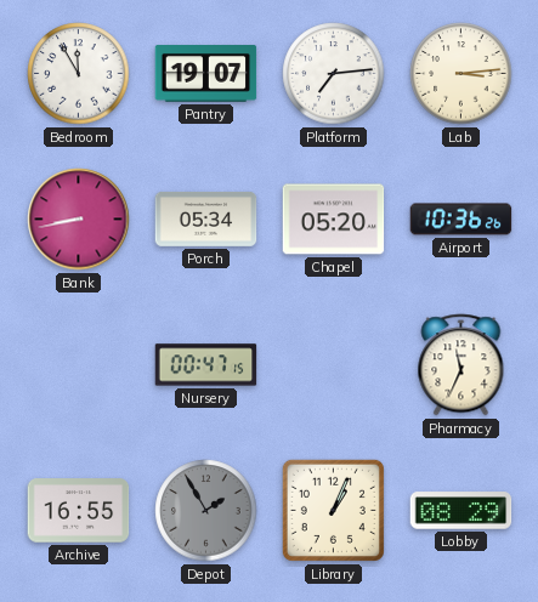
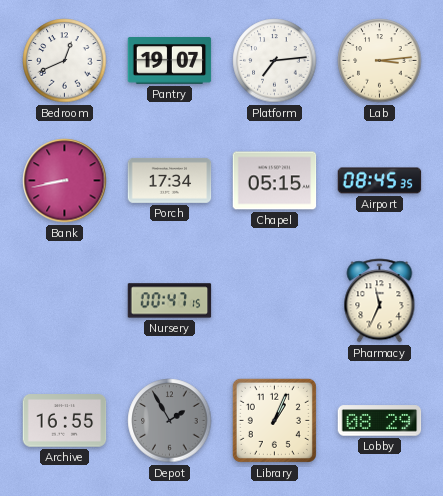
Bedroom: 11:55 -> 12:41
Porch: 05:34 -> 17:34
Chapel: 05:20 -> 05:15
Airport: 10:36 -> 08:45
